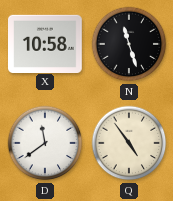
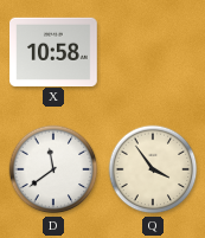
N: 11:27 -> none
Q: 4:54 -> 3:54
